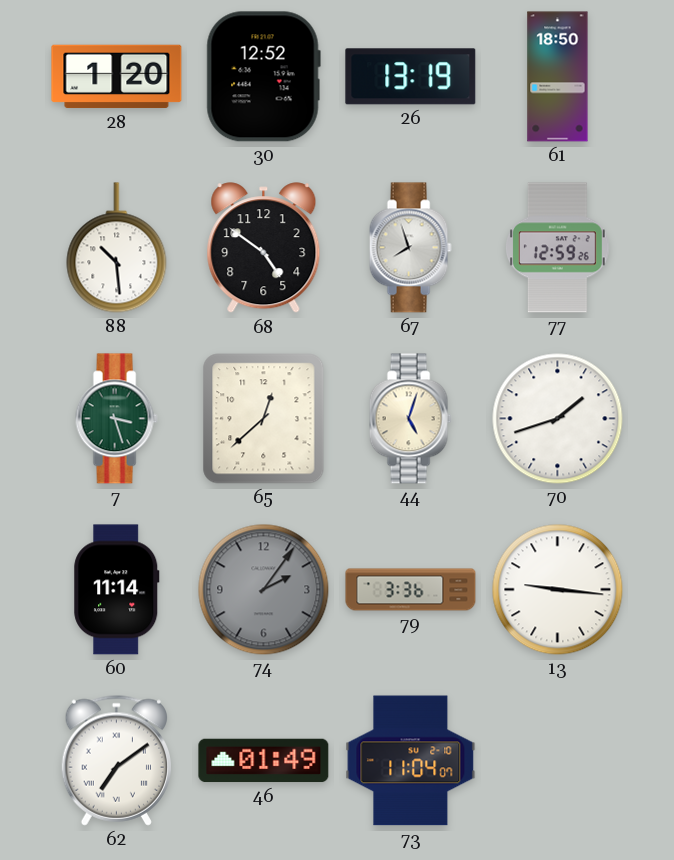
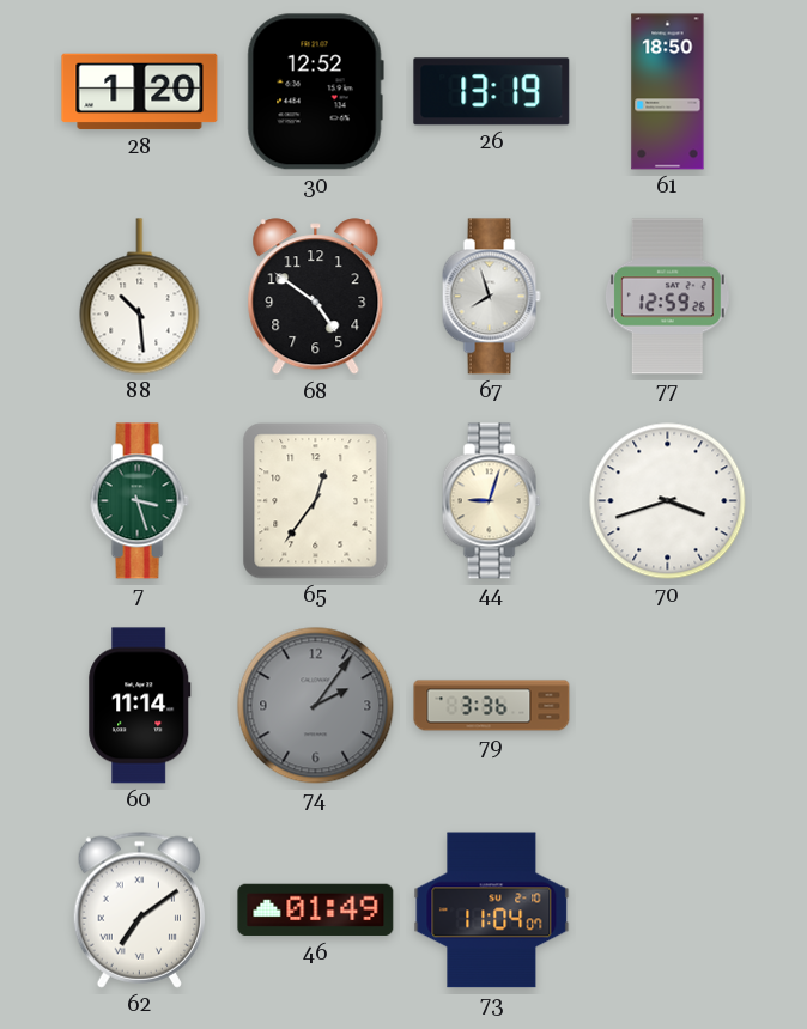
65: 12:38 -> 12:36
44: 5:03 -> 9:03
70: 1:42 -> 3:42
13: 9:16 -> none
